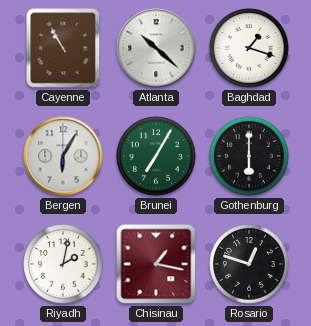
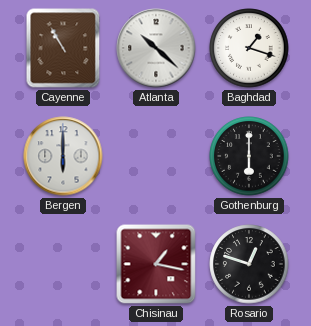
Bergen: 6:05 -> 6:00
Brunei: 7:05 -> none
Riyadh: 2:02 -> none
